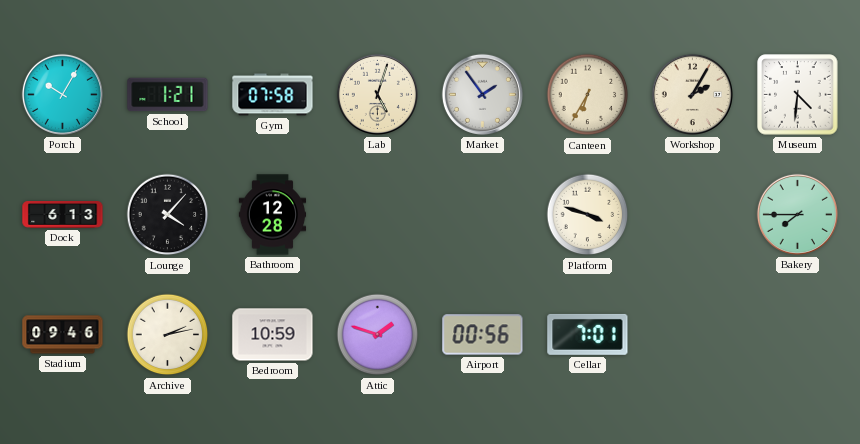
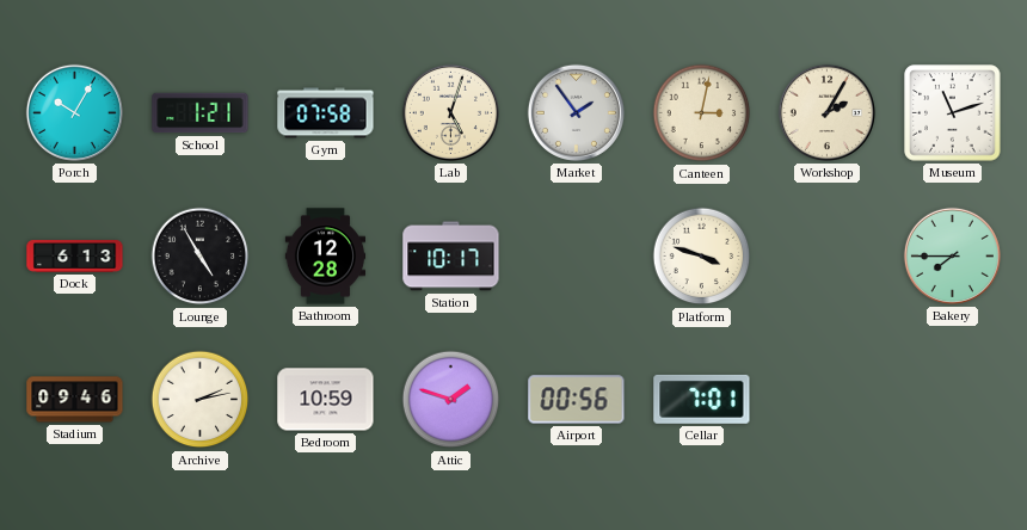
Canteen: 6:35 -> 3:02
Museum: 4:31 -> 11:12
Lounge: 4:07 -> 4:55
Station: none -> 10:17
